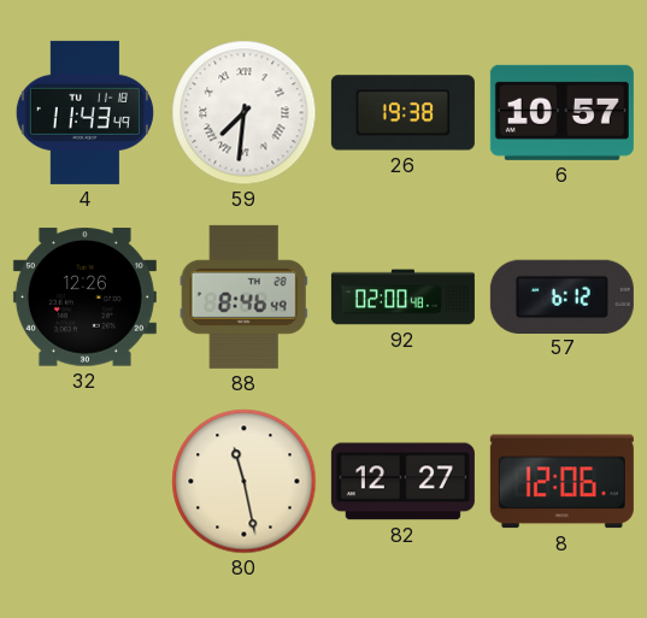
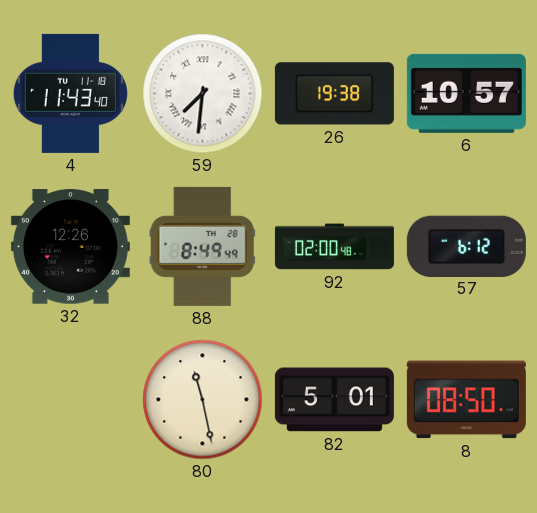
4: 11:43:49 -> 11:43:40
88: 8:46 -> 8:49
82: 12:27 -> 5:01
8: 12:06 -> 08:50
